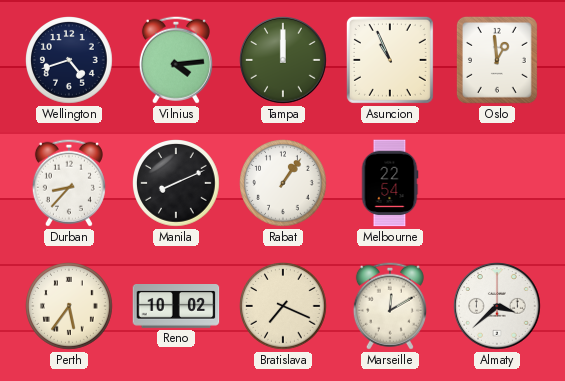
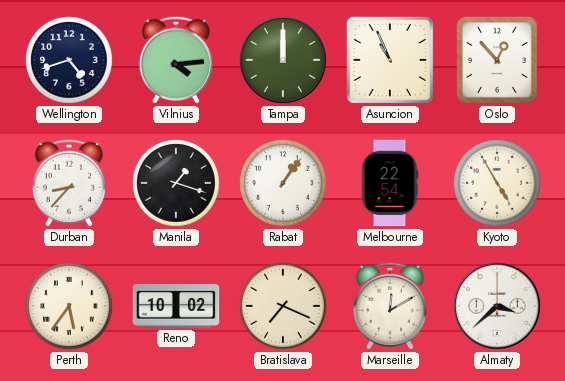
Oslo: 12:59 -> 12:53
Manila: 8:11 -> 1:18
Kyoto: none -> 4:55
